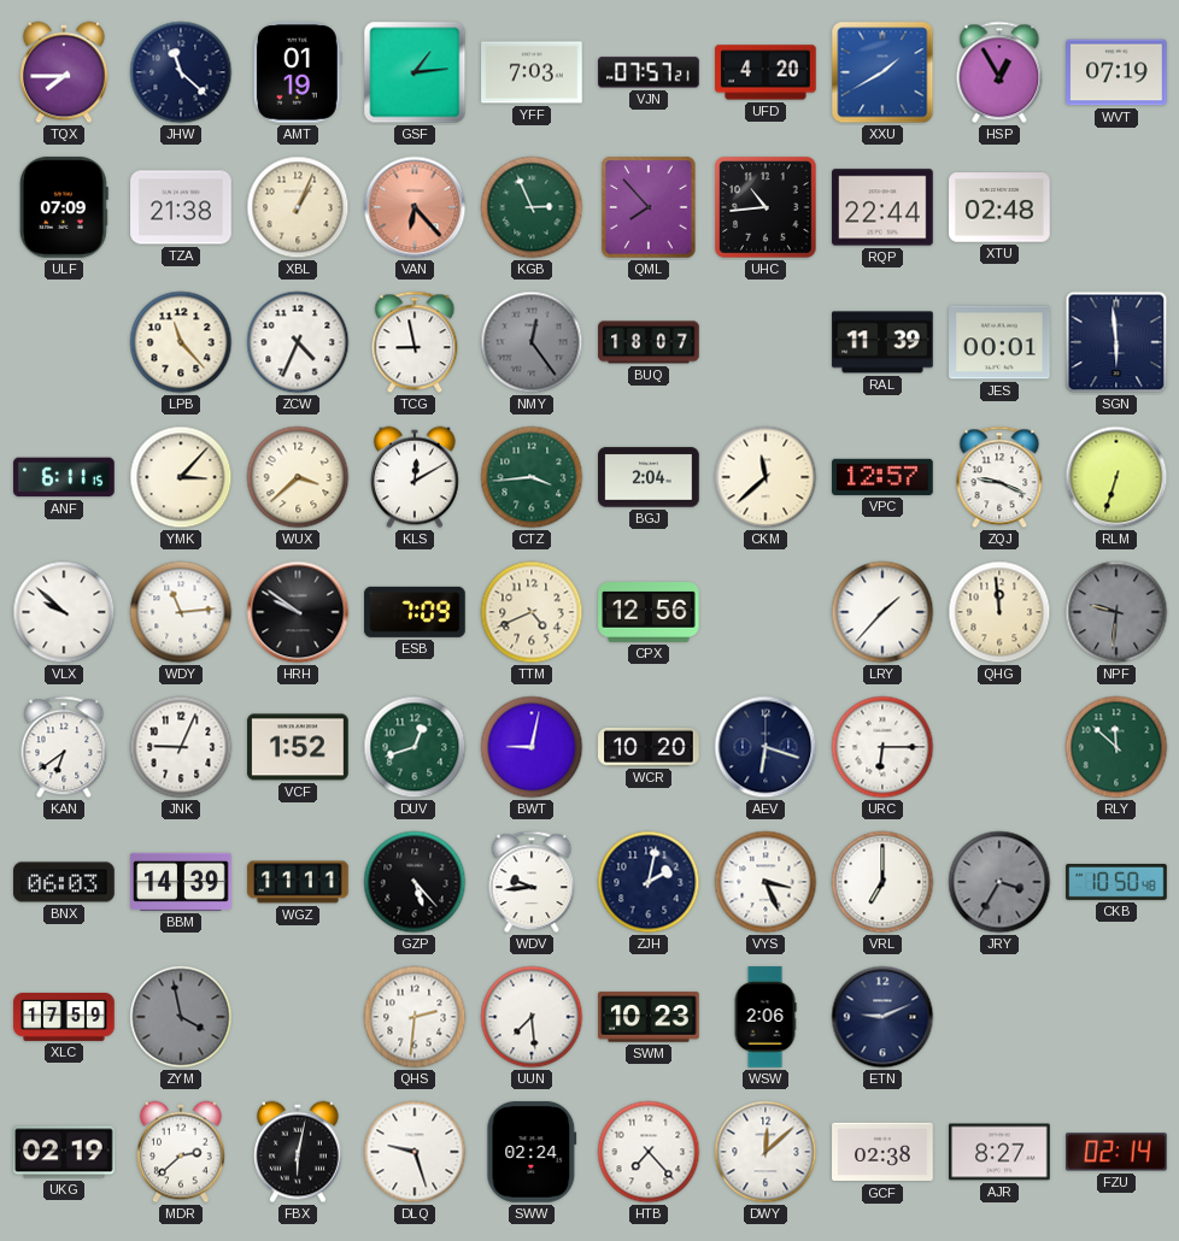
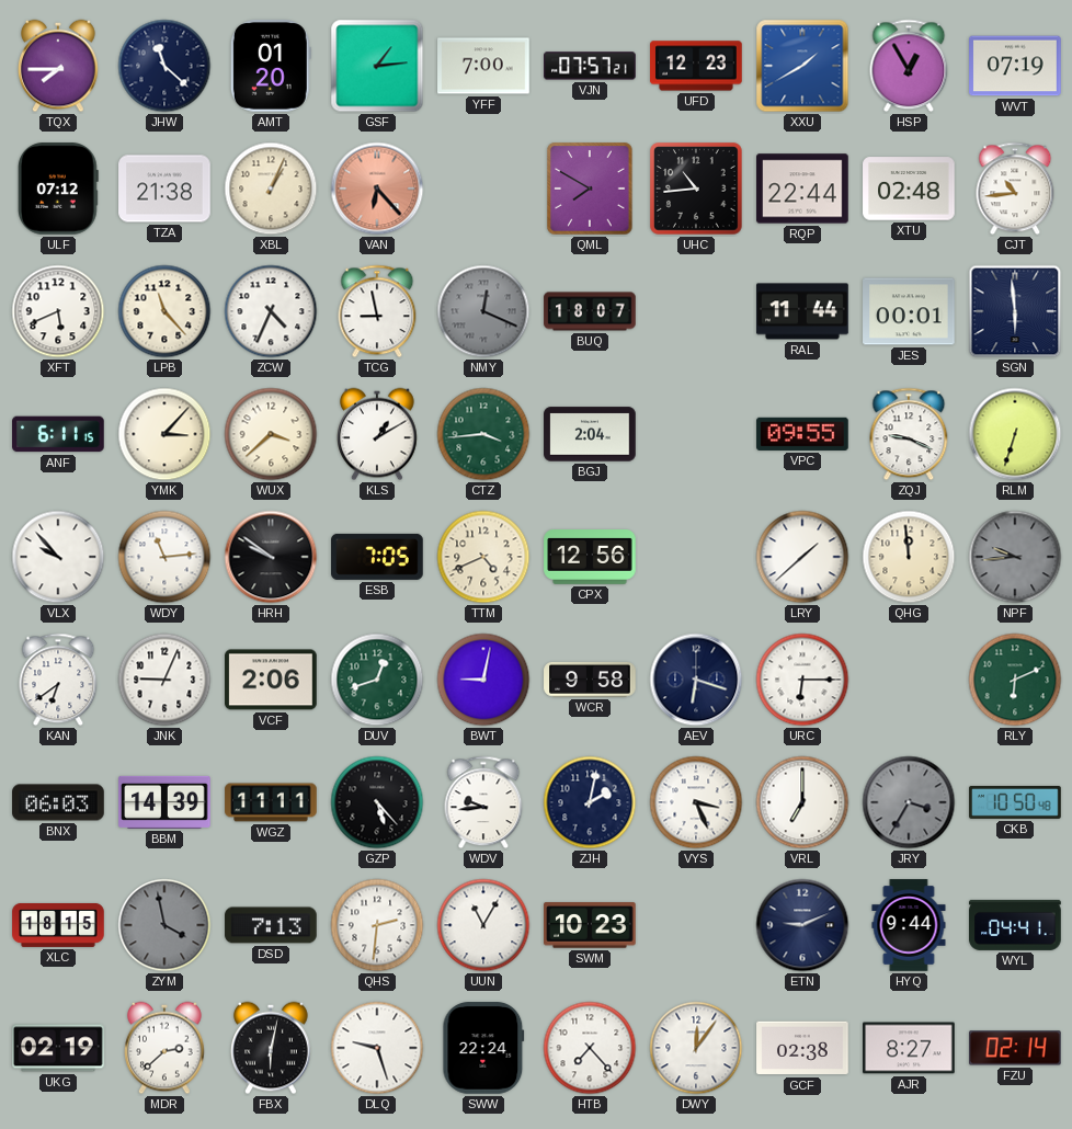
AMT: 01:19 -> 01:20
YFF: 7:03 -> 7:00
UFD: 4:20 -> 12:23
ULF: 07:09 -> 07:12
KGB: 2:56 -> none
QML: 7:53 -> 7:50
CJT: none -> 10:44
XFT: none -> 5:41
NMY: 12:24 -> 12:19
RAL: 11:39 -> 11:44
KLS: 12:10 -> 1:10
CKM: 11:38 -> none
VPC: 12:57 -> 09:55
VLX: 9:52 -> 9:53
ESB: 7:09 -> 7:05
LRY: 1:37 -> 1:38
NPF: 9:31 -> 9:44
VCF: 1:52 -> 2:06
WCR: 10:20 -> 9:58
RLY: 11:52 -> 6:11
XLC: 17:59 -> 18:15
DSD: none -> 7:13
UUN: 7:29 -> 11:05
WSW: 2:06 -> none
HYQ: none -> 9:44
WYL: none -> 04:41
SWW: 02:24 -> 22:24
DWY: 12:08 -> 12:06
